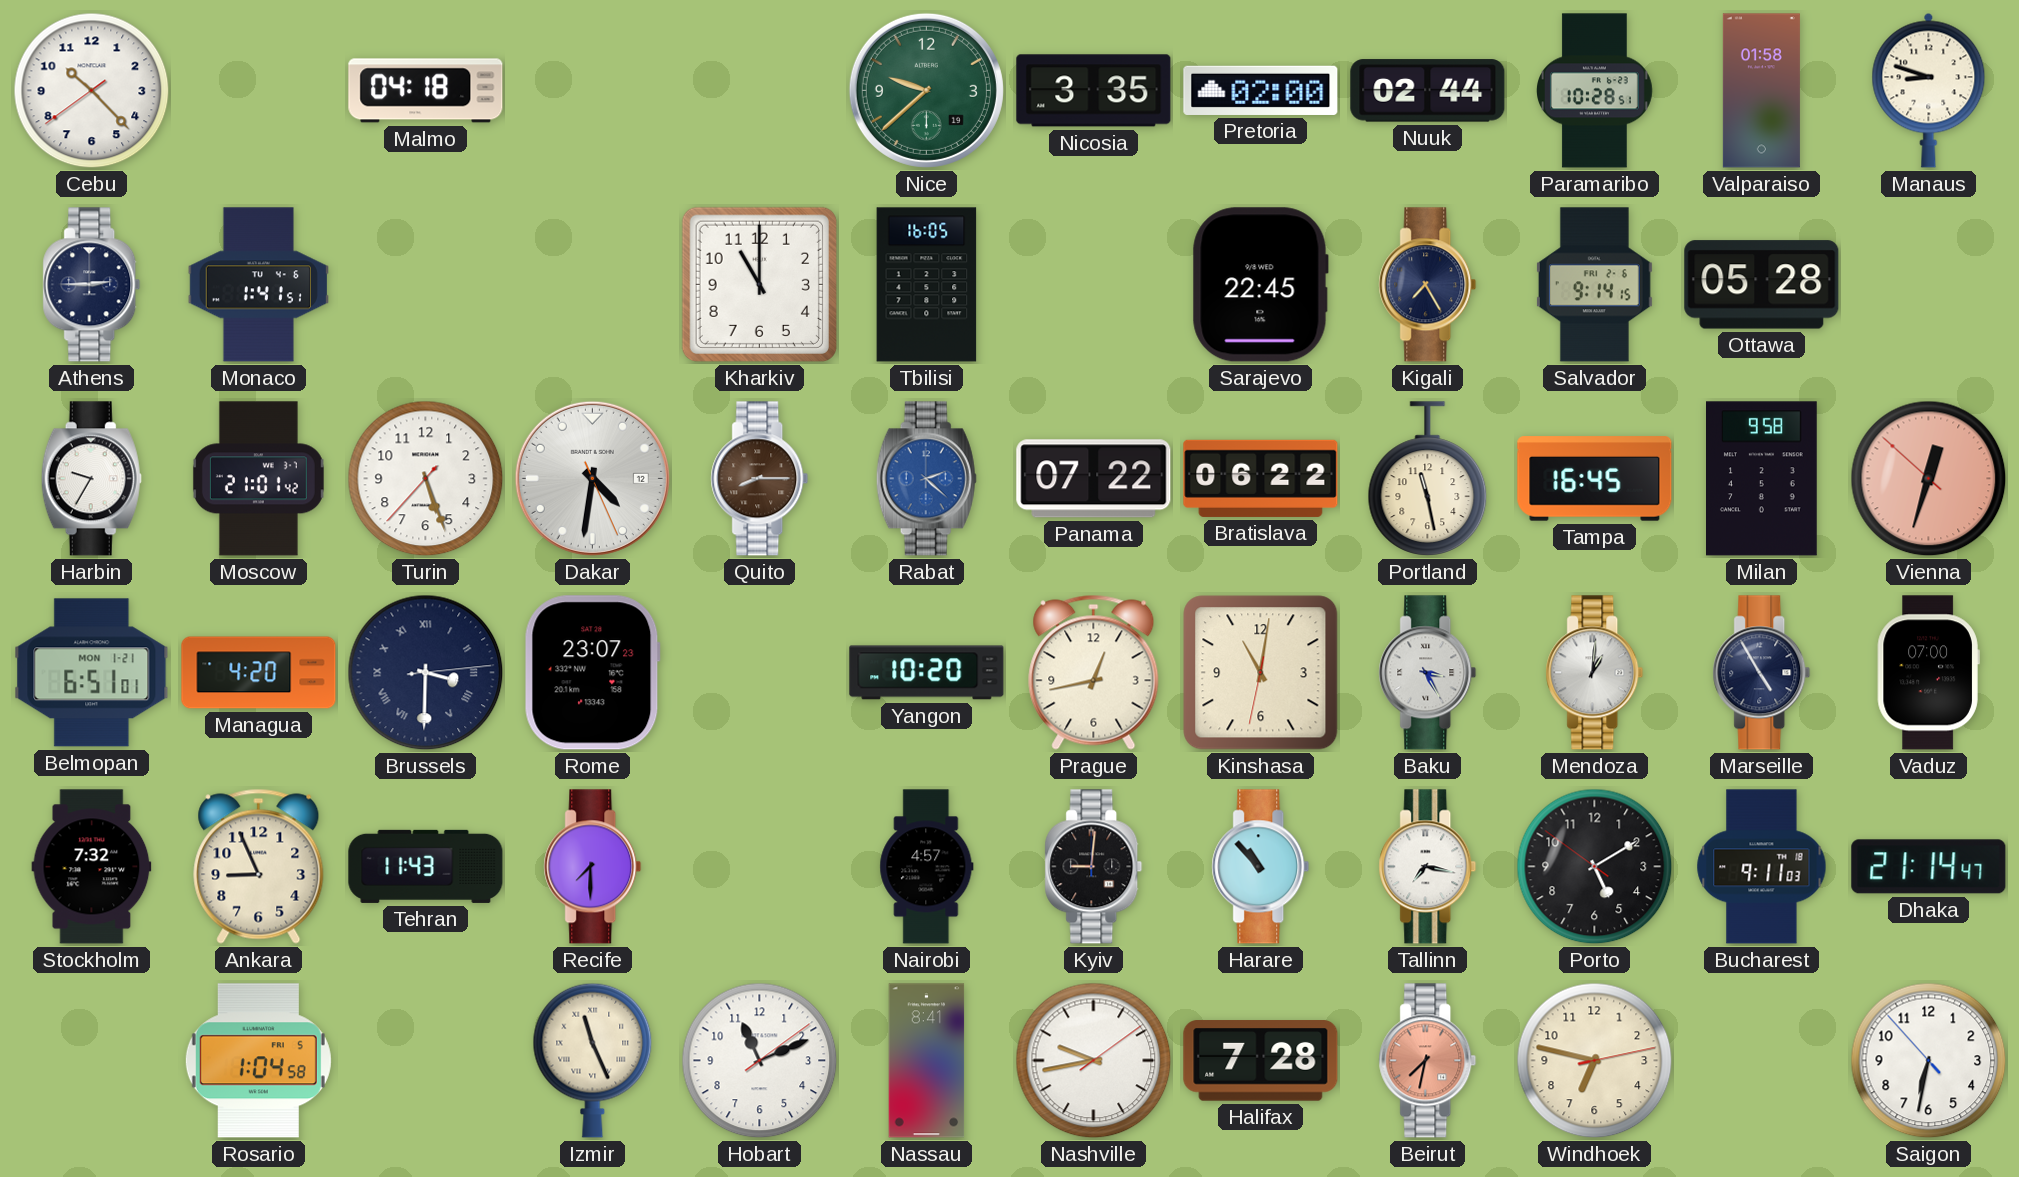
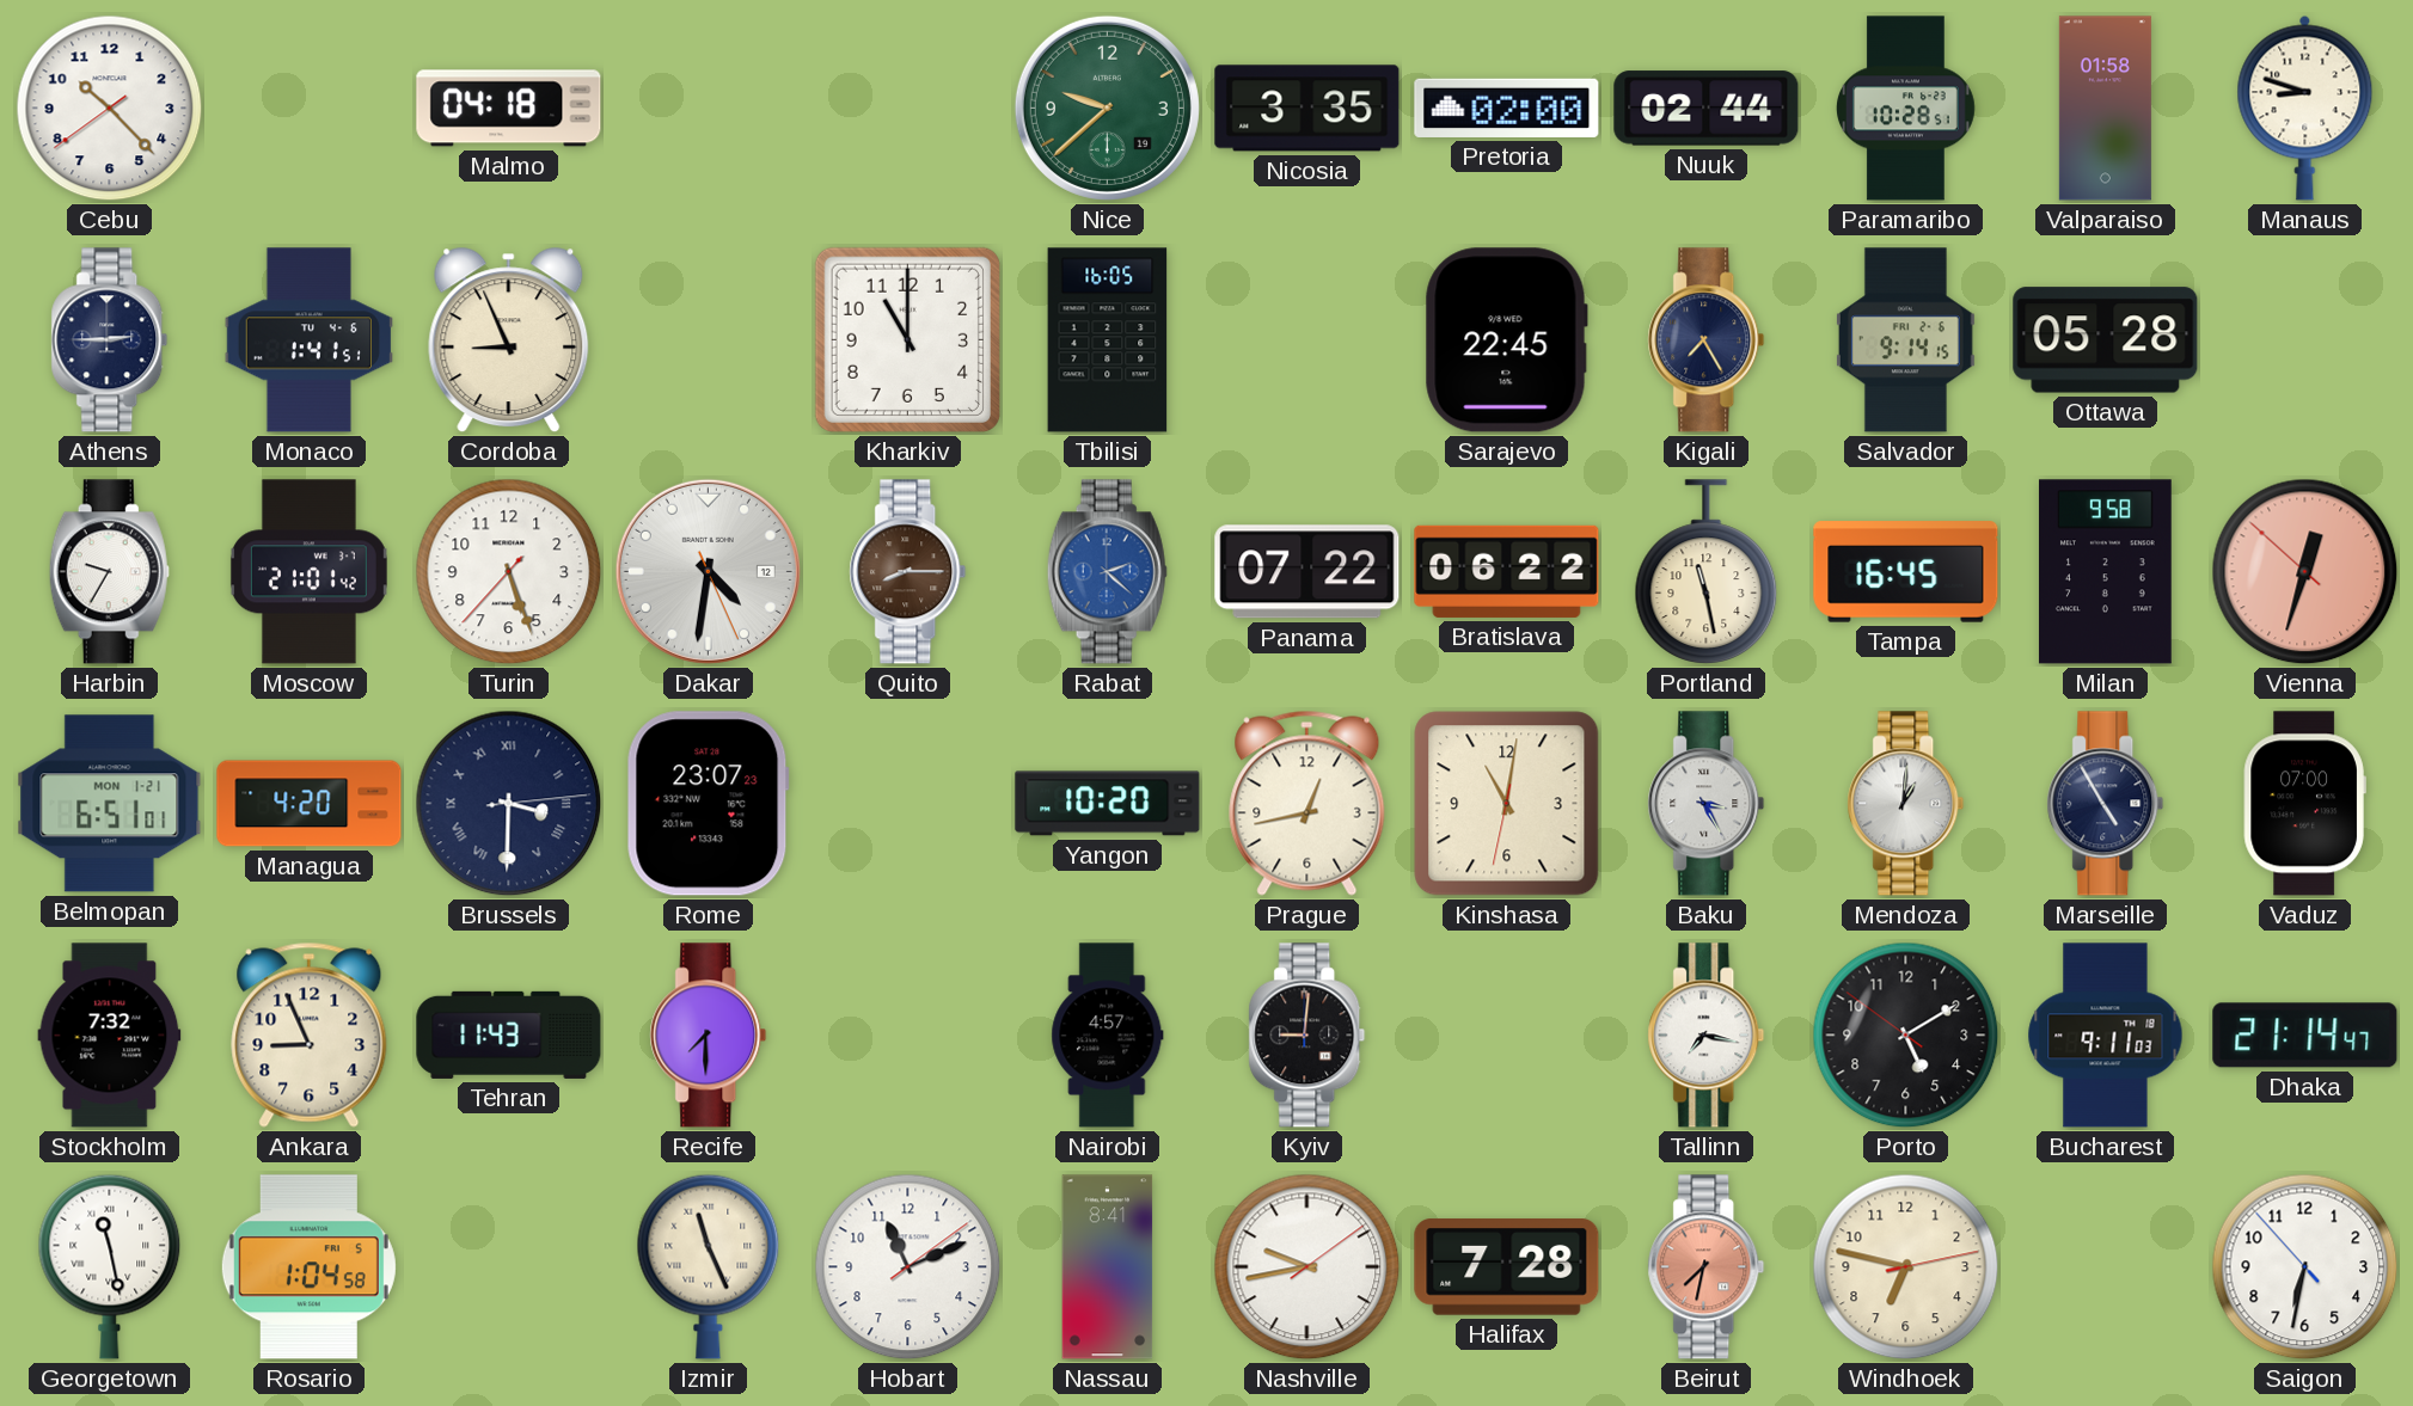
Cordoba: none -> 8:56
Harare: 10:53 -> none
Georgetown: none -> 11:28
